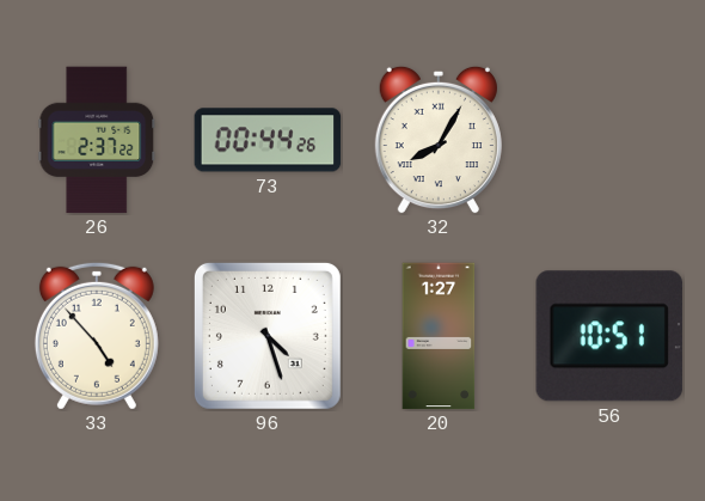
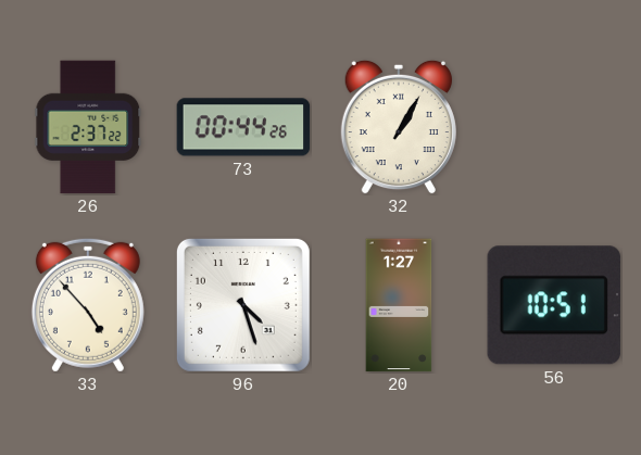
32: 8:05 -> 1:05
